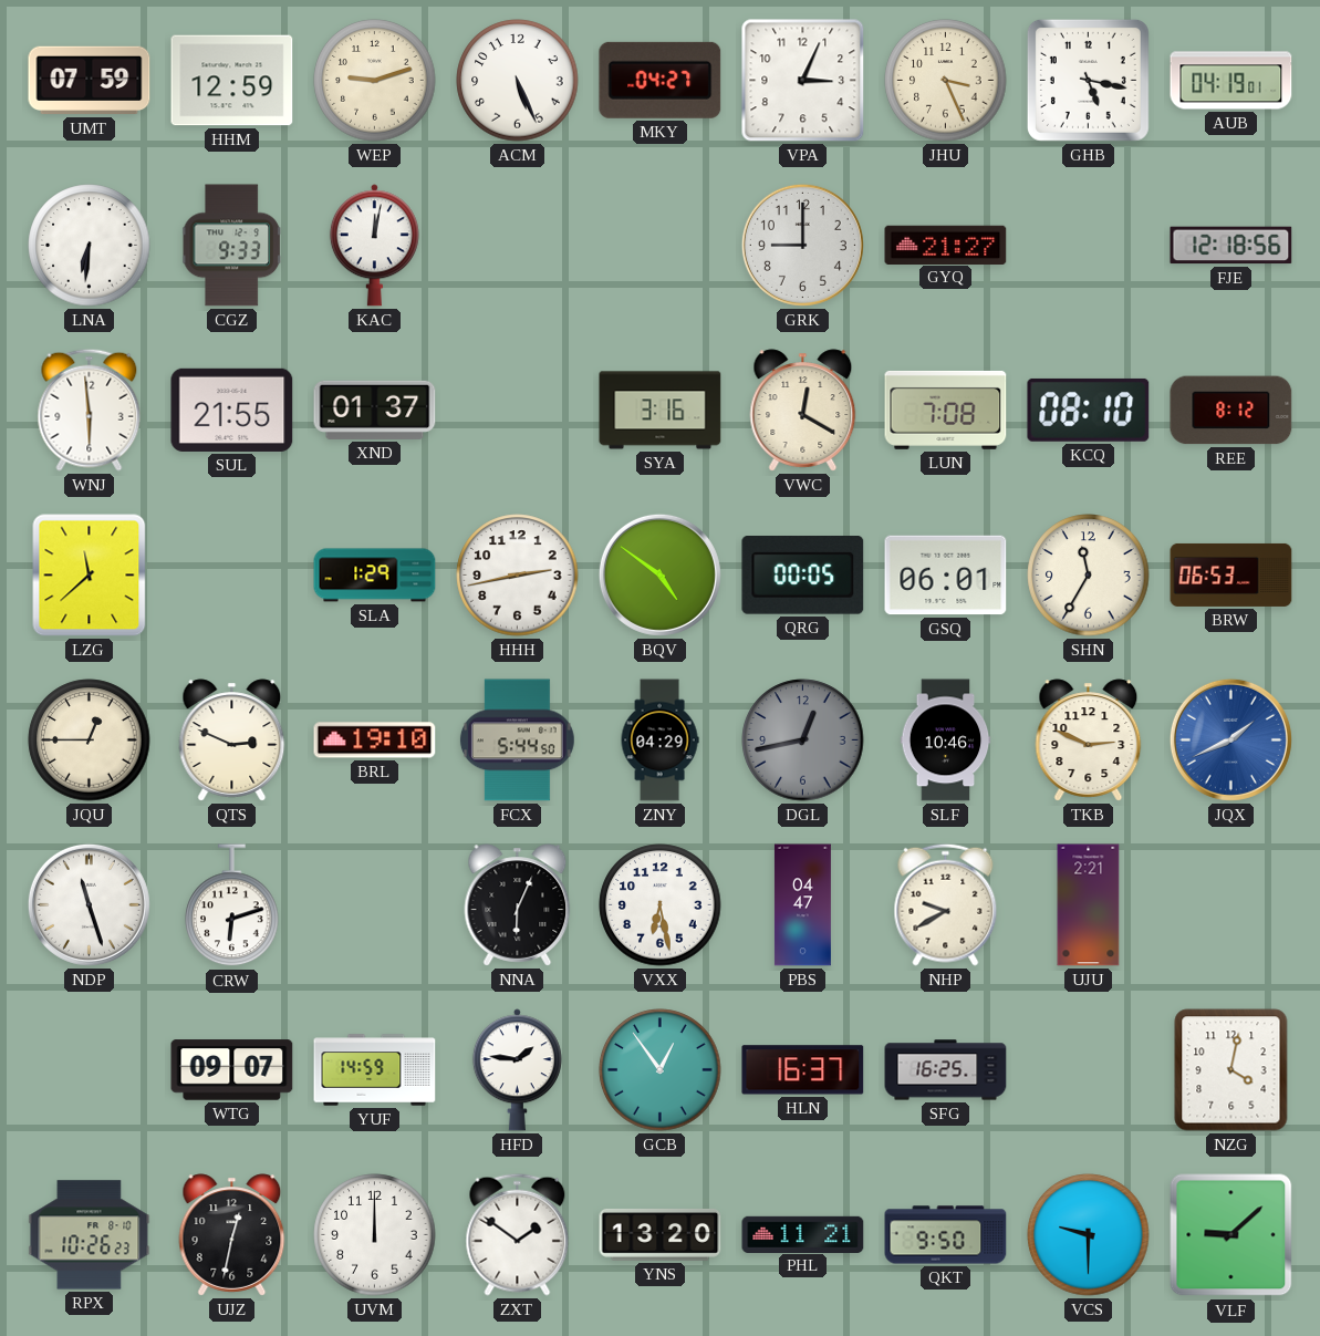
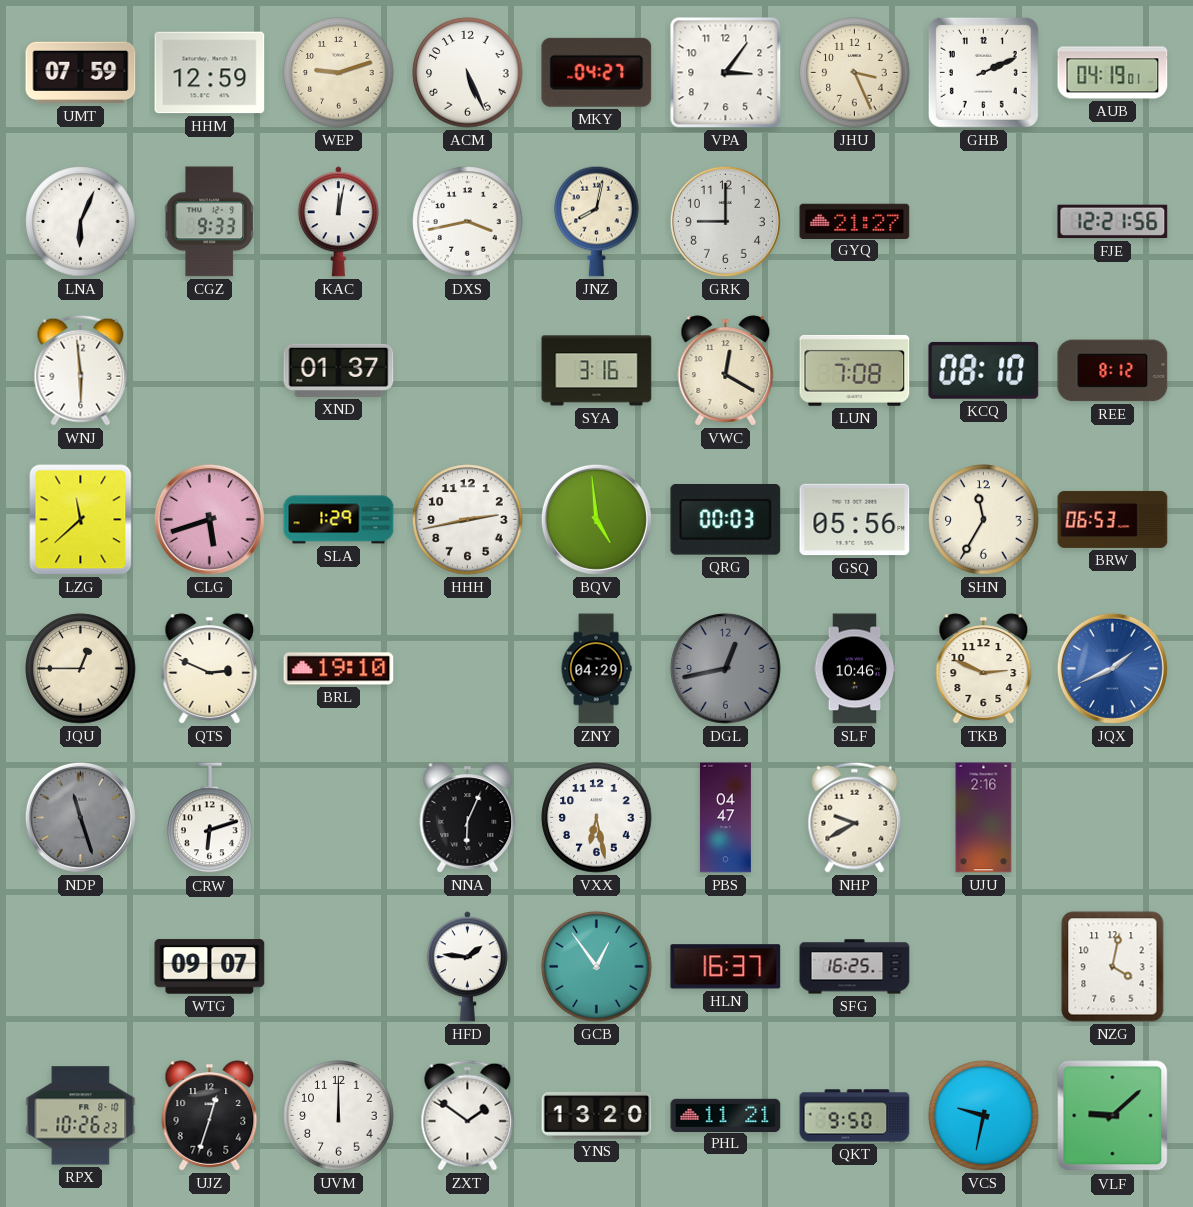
VPA: 3:04 -> 3:06
GHB: 5:17 -> 2:11
LNA: 6:31 -> 6:04
DXS: none -> 3:43
JNZ: none -> 8:02
FJE: 12:18 -> 12:21
SUL: 21:55 -> none
CLG: none -> 5:42
BQV: 4:51 -> 4:59
QRG: 00:05 -> 00:03
GSQ: 06:01 -> 05:56
FCX: 5:44 -> none
NDP dial: white -> grey
UJU: 2:21 -> 2:16
YUF: 14:59 -> none
UJZ: 12:32 -> 12:33
VCS: 9:30 -> 9:32
